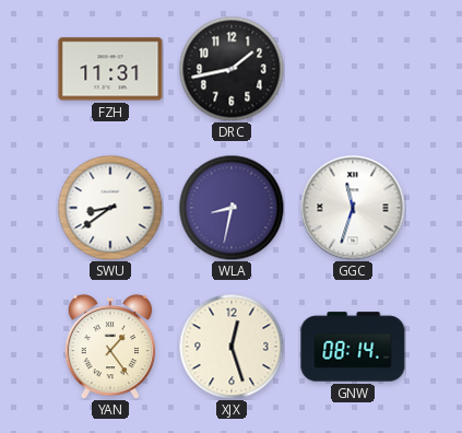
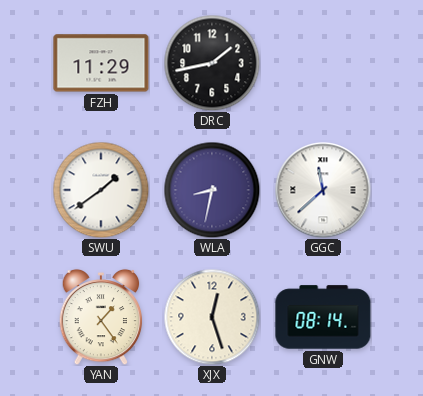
FZH: 11:31 -> 11:29
SWU: 8:39 -> 1:39
GGC: 11:33 -> 11:38
